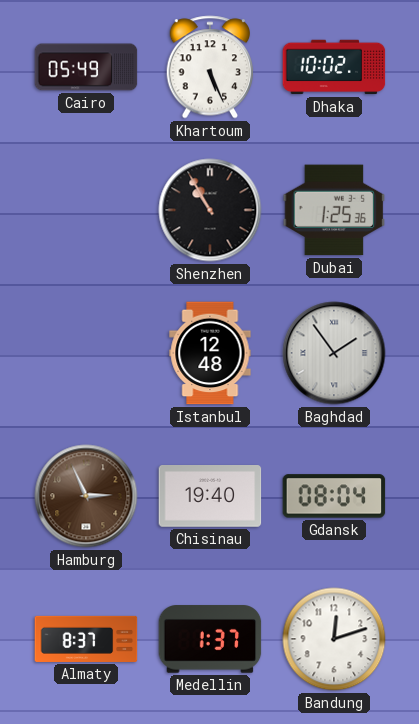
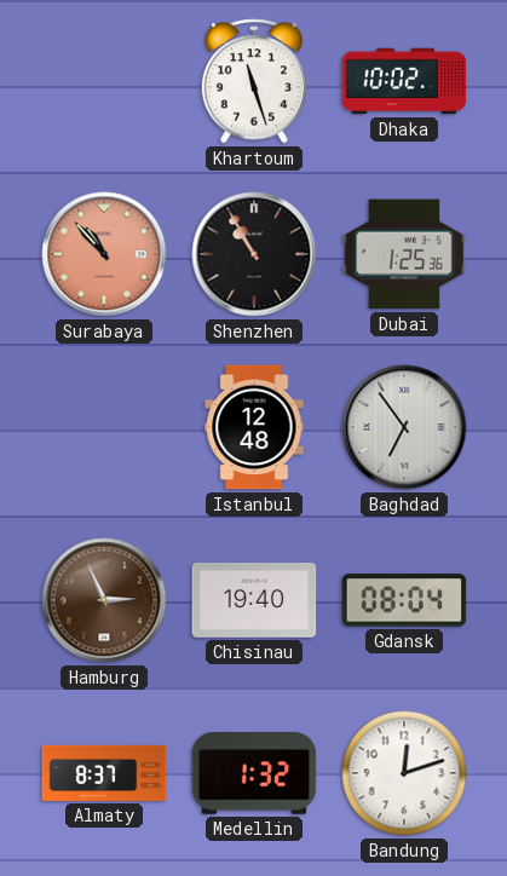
Cairo: 05:49 -> none
Khartoum: 5:26 -> 11:27
Surabaya: none -> 10:53
Baghdad: 1:54 -> 6:54
Medellin: 1:37 -> 1:32
